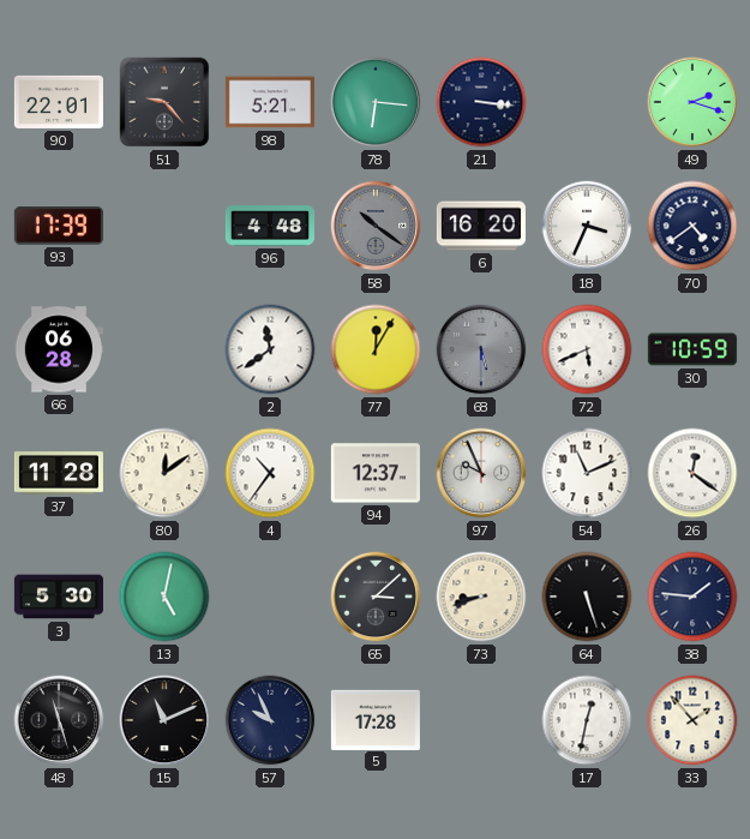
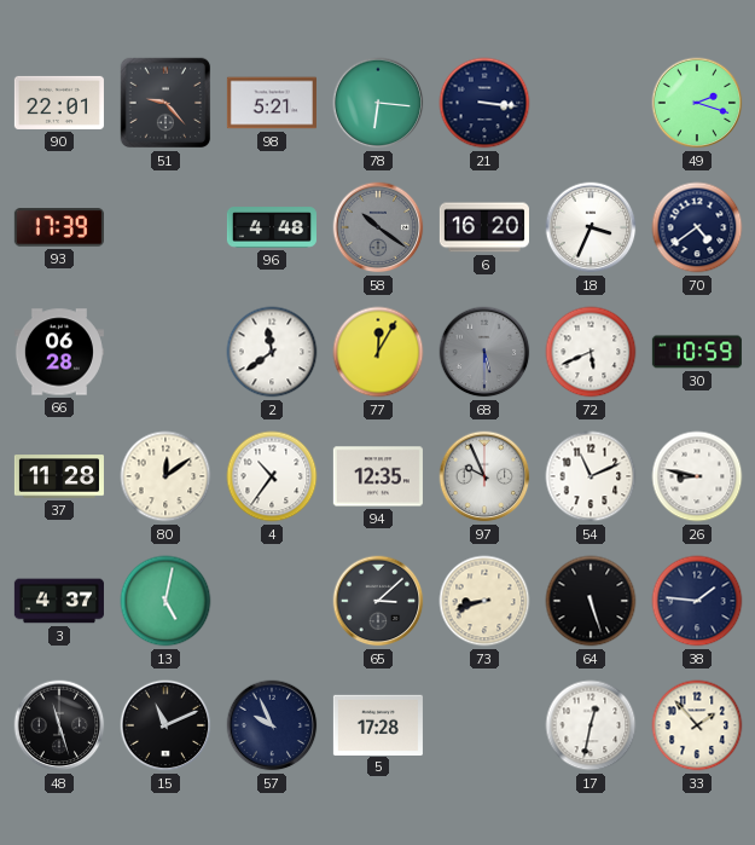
94: 12:37 -> 12:35
26: 12:21 -> 8:47
3: 5:30 -> 4:37
